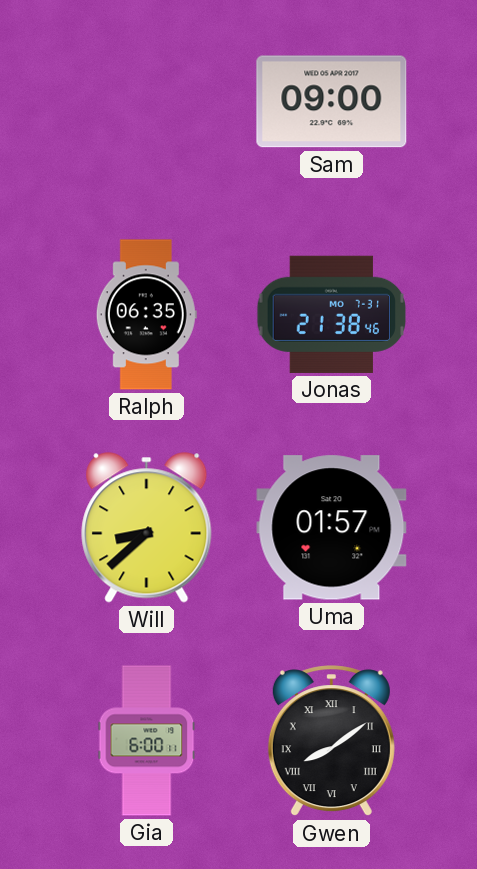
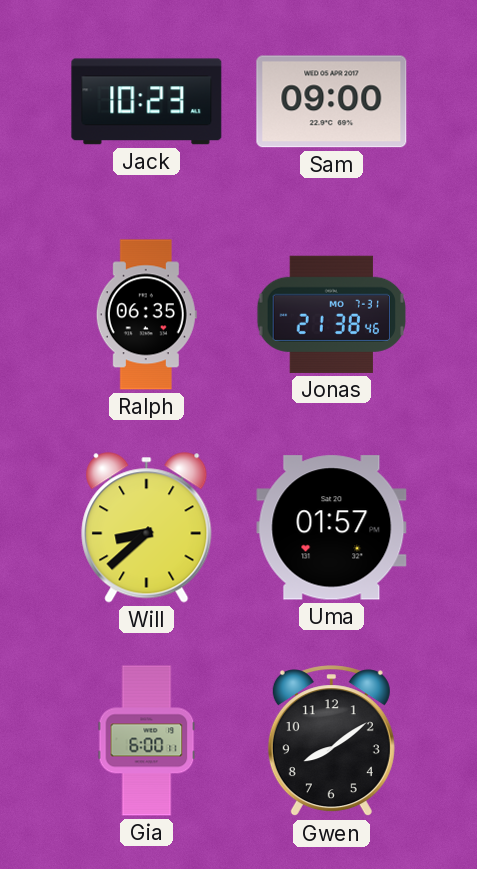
Jack: none -> 10:23
Gwen numerals: Roman -> Arabic
